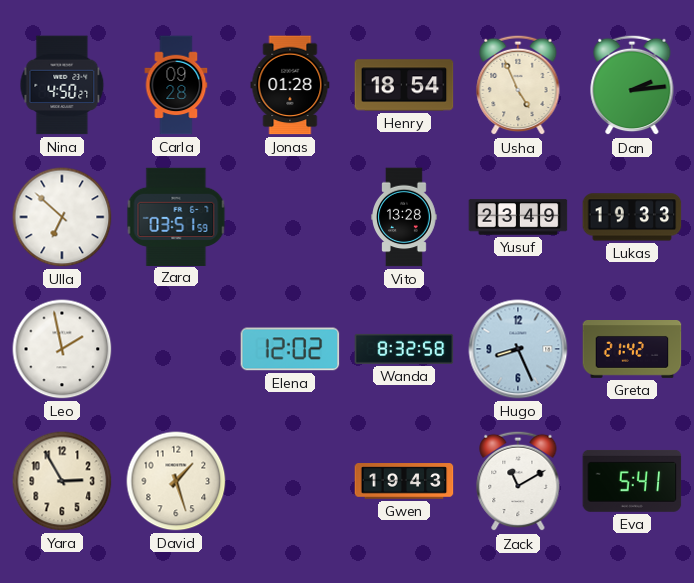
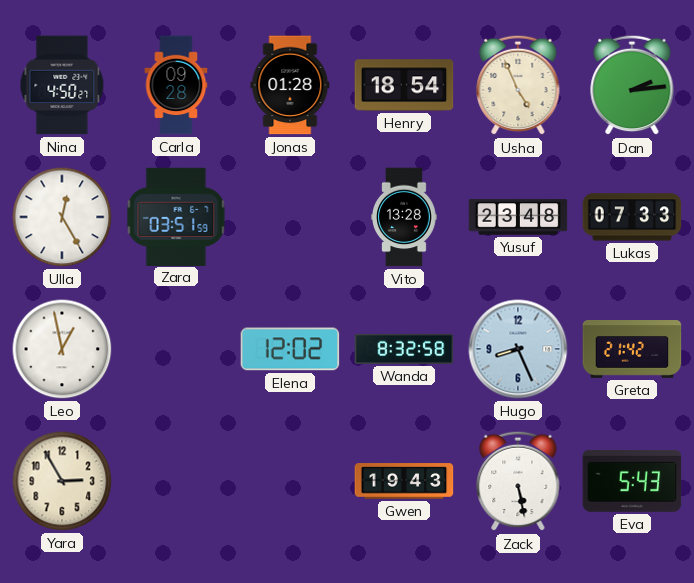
Ulla: 6:52 -> 12:25
Yusuf: 23:49 -> 23:48
Lukas: 19:33 -> 07:33
Leo: 1:58 -> 12:58
David: 1:27 -> none
Zack: 11:10 -> 5:28
Eva: 5:41 -> 5:43
